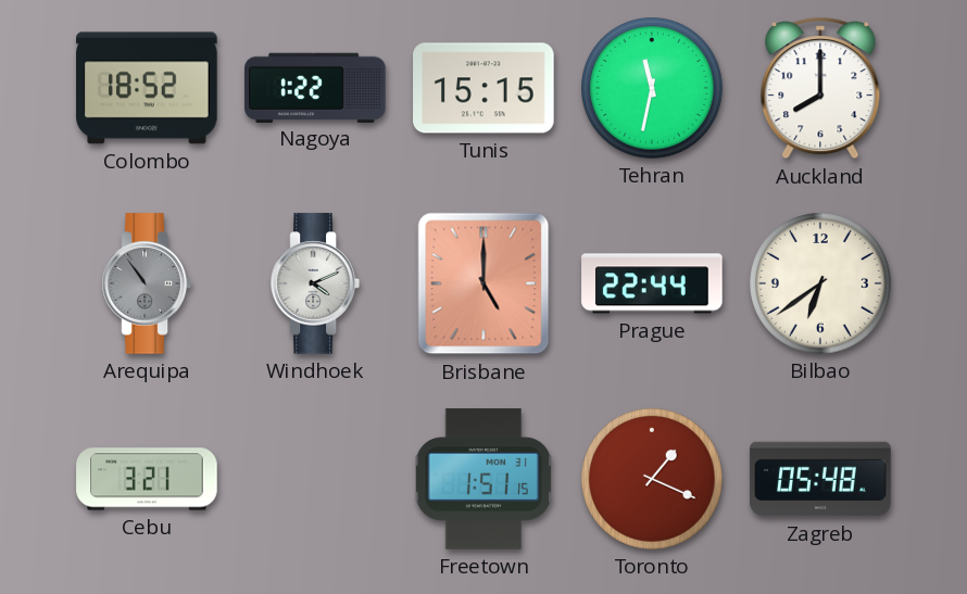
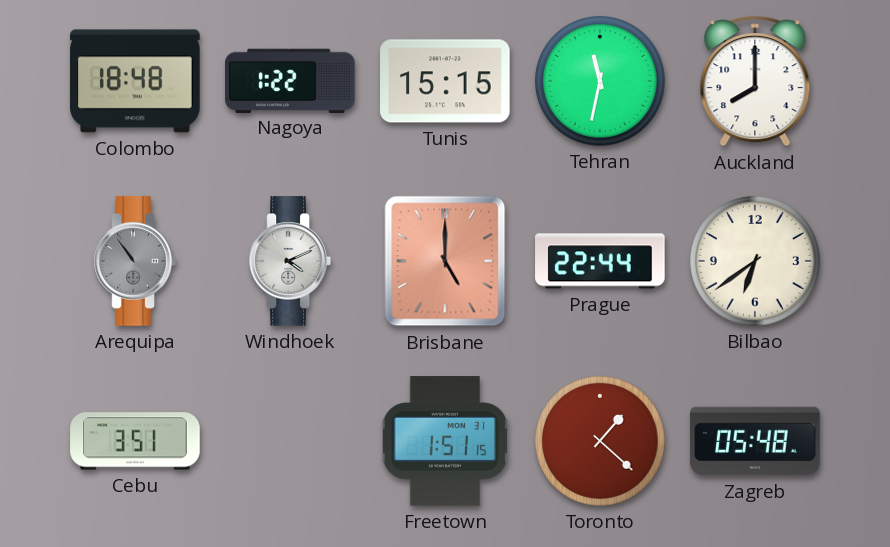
Colombo: 18:52 -> 18:48
Cebu: 3:21 -> 3:51
Toronto: 1:19 -> 1:22
